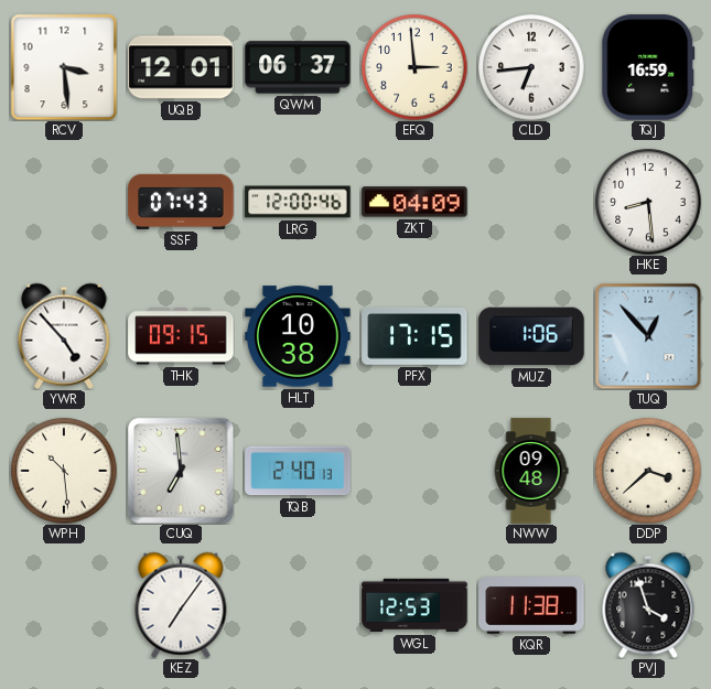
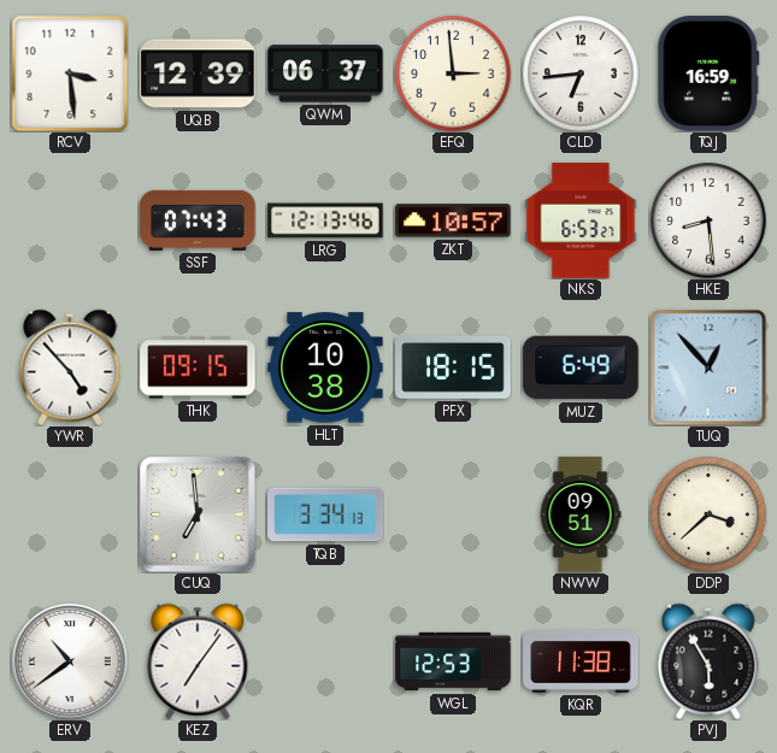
UQB: 12:01 -> 12:39
LRG: 12:00 -> 12:13
ZKT: 04:09 -> 10:57
NKS: none -> 6:53
PFX: 17:15 -> 18:15
MUZ: 1:06 -> 6:49
WPH: 10:29 -> none
TQB: 2:40 -> 3:34
NWW: 09:48 -> 09:51
ERV: none -> 10:39
PVJ: 3:57 -> 5:55
